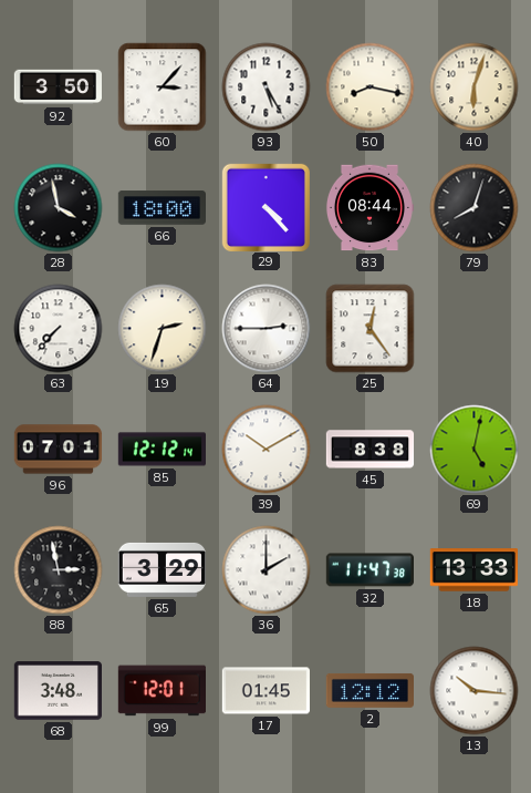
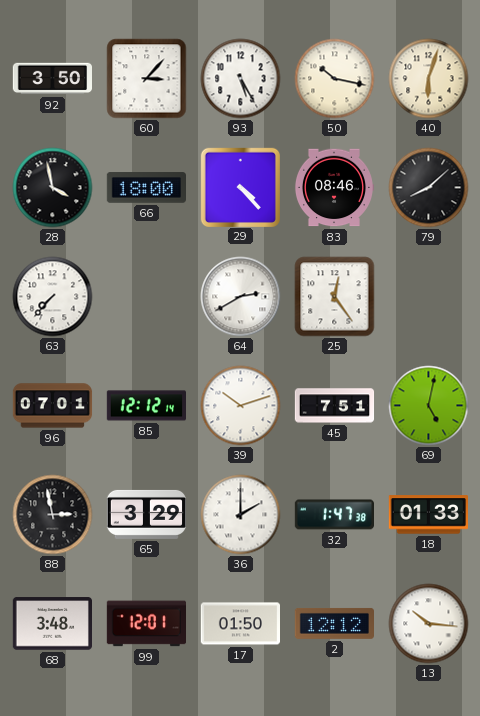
50: 8:17 -> 10:17
83: 08:44 -> 08:46
79: 8:03 -> 8:08
19: 2:33 -> none
64: 2:45 -> 2:40
39: 10:10 -> 10:12
45: 8:38 -> 7:51
32: 11:47 -> 1:47
18: 13:33 -> 01:33
17: 01:45 -> 01:50
